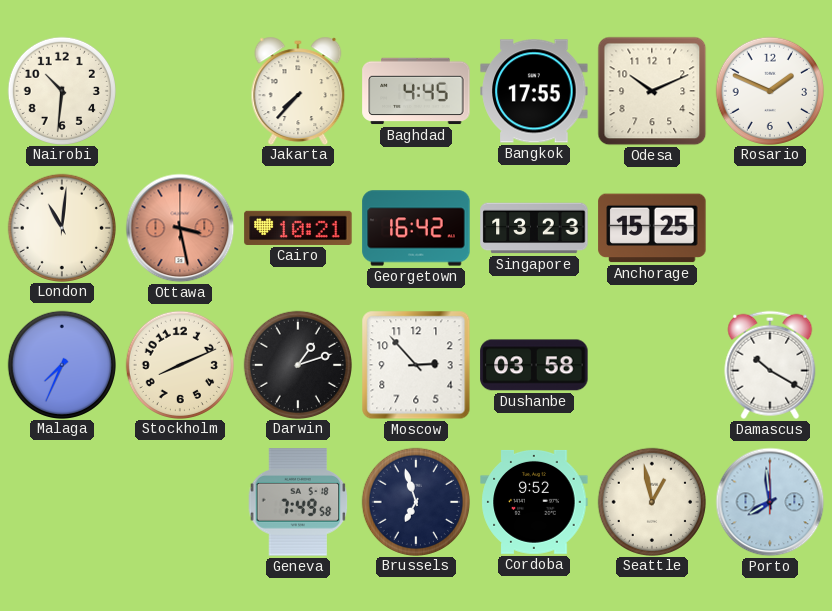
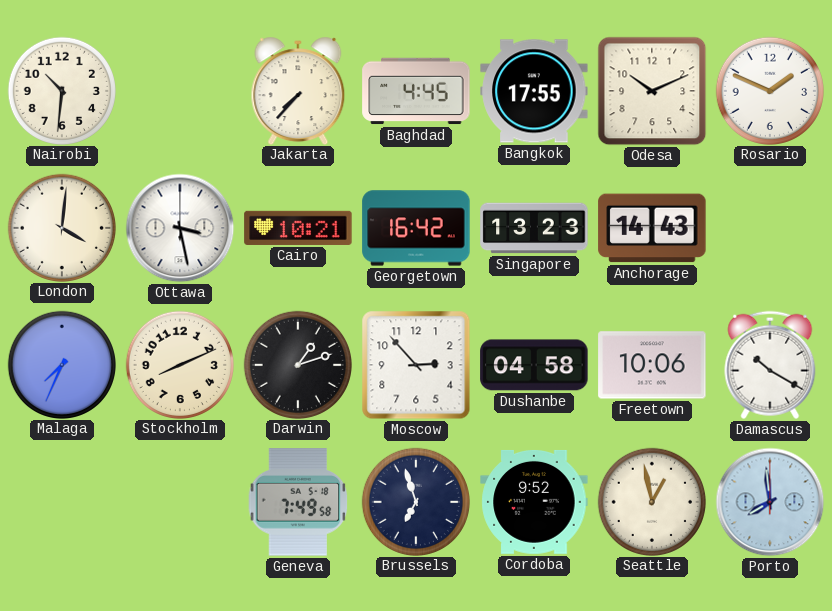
London: 11:01 -> 4:01
Ottawa dial: salmon -> white
Anchorage: 15:25 -> 14:43
Dushanbe: 03:58 -> 04:58
Freetown: none -> 10:06
